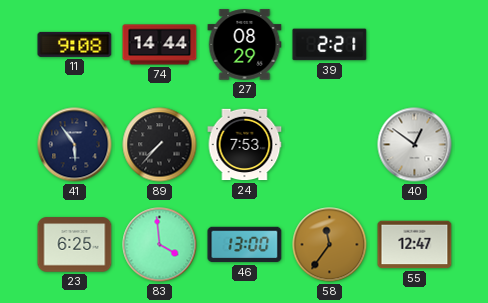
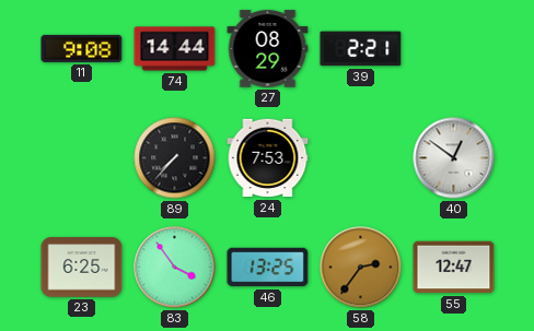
41: 5:54 -> none
83: 3:59 -> 3:54
46: 13:00 -> 13:25
58: 11:36 -> 2:36
